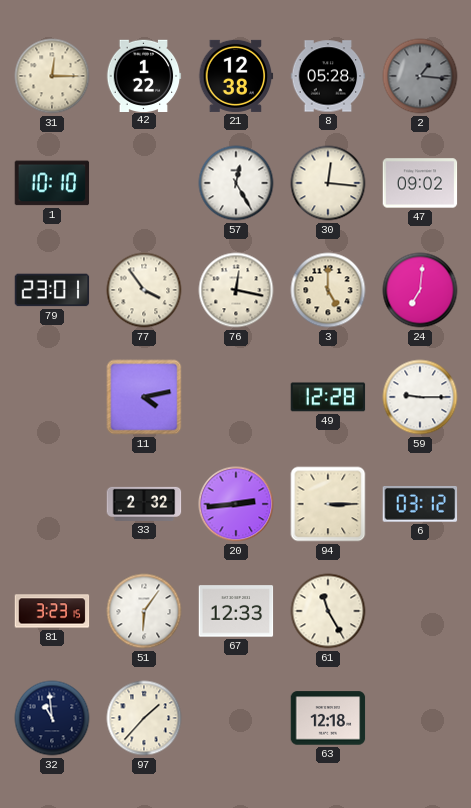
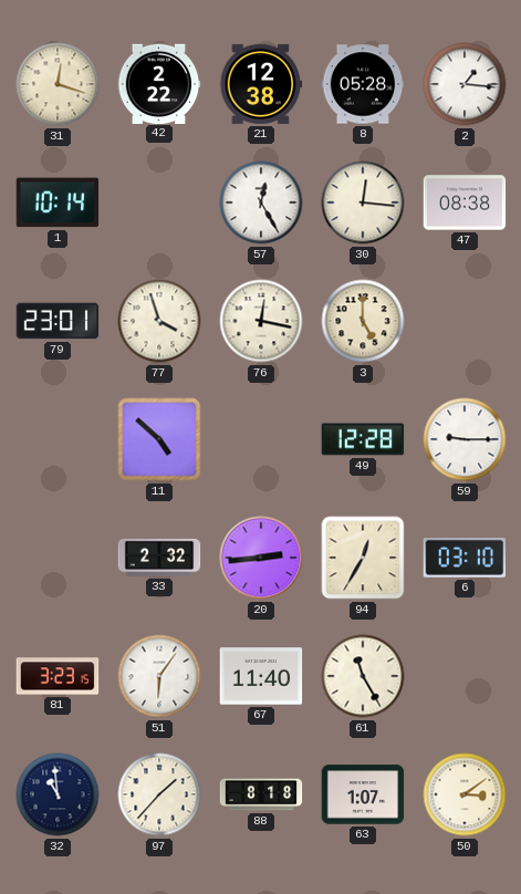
31: 12:15 -> 12:18
42: 1:22 -> 2:22
2 dial: grey -> white
1: 10:10 -> 10:14
47: 09:02 -> 08:38
77: 3:54 -> 3:57
24: 7:01 -> none
11: 4:13 -> 4:52
94: 3:15 -> 12:35
6: 03:12 -> 03:10
67: 12:33 -> 11:40
88: none -> 8:18
63: 12:18 -> 1:07
50: none -> 3:09
